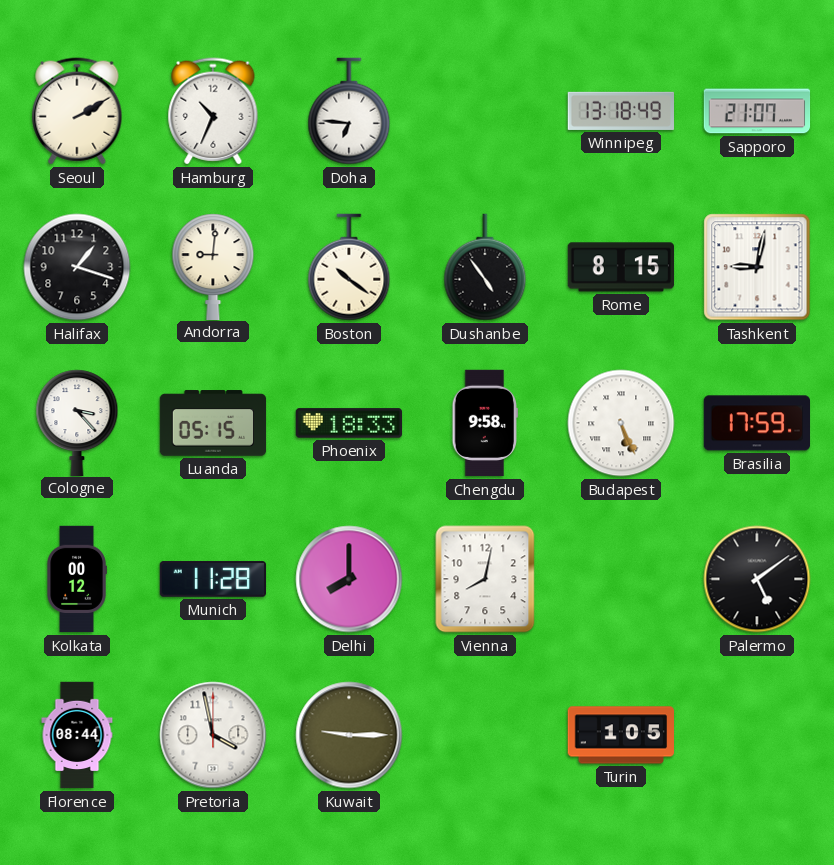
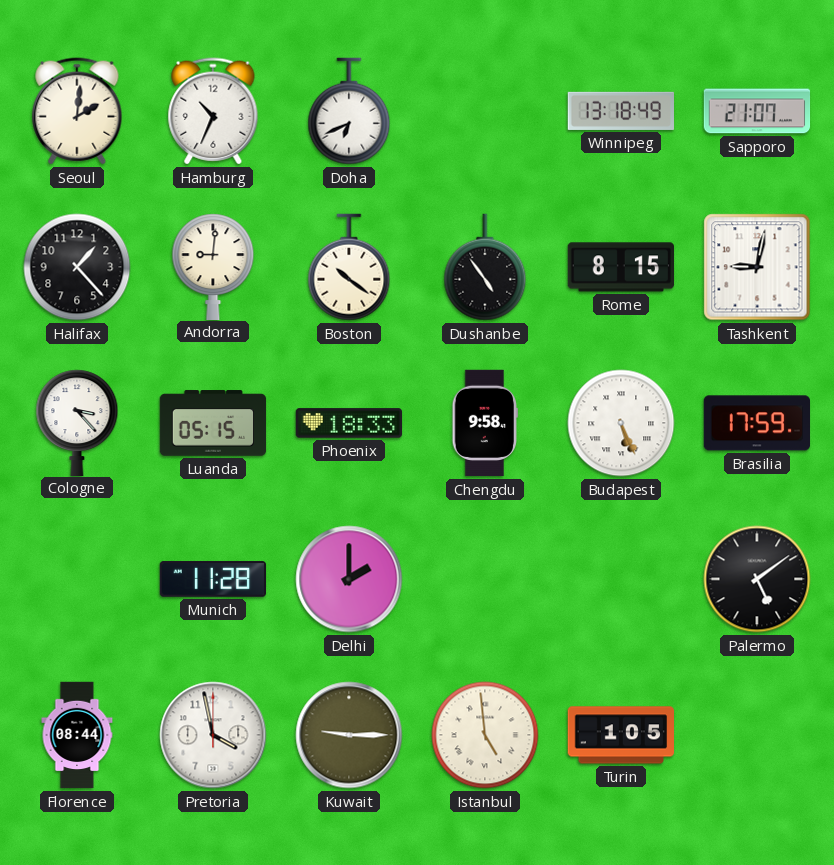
Seoul: 2:10 -> 2:01
Doha: 6:46 -> 6:41
Halifax: 1:18 -> 1:23
Kolkata: 00:12 -> none
Delhi: 8:00 -> 2:00
Vienna: 8:02 -> none
Istanbul: none -> 4:59
